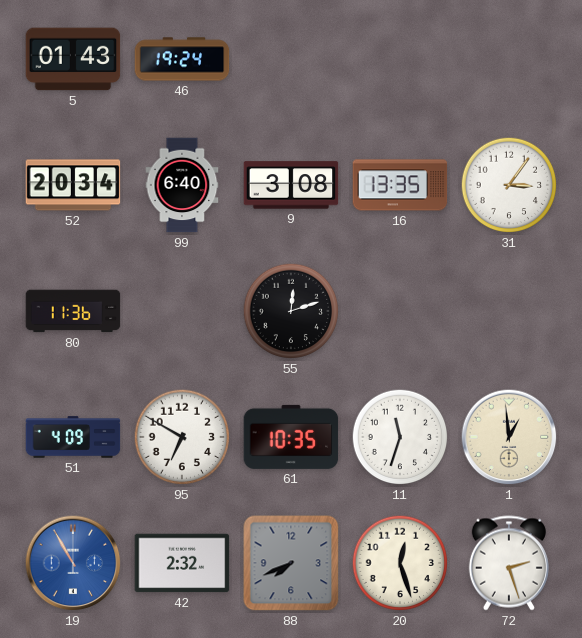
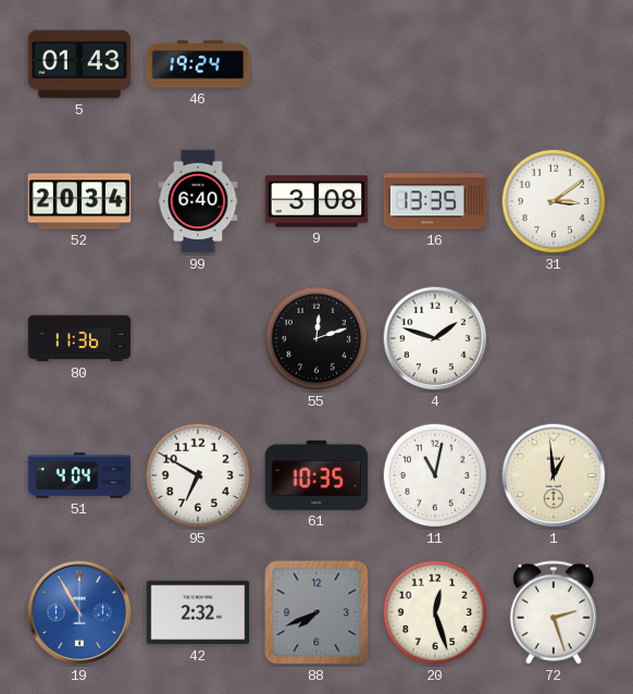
31: 3:06 -> 3:09
4: none -> 1:48
51: 4:09 -> 4:04
11: 11:33 -> 11:02
